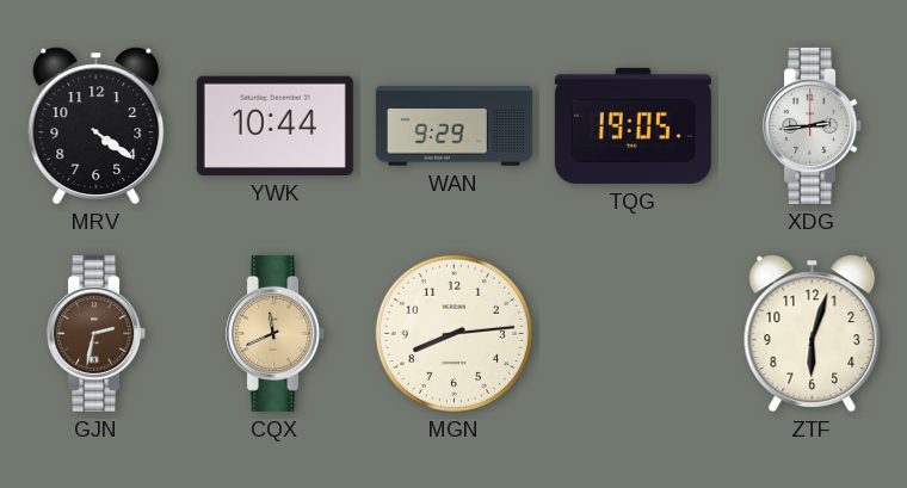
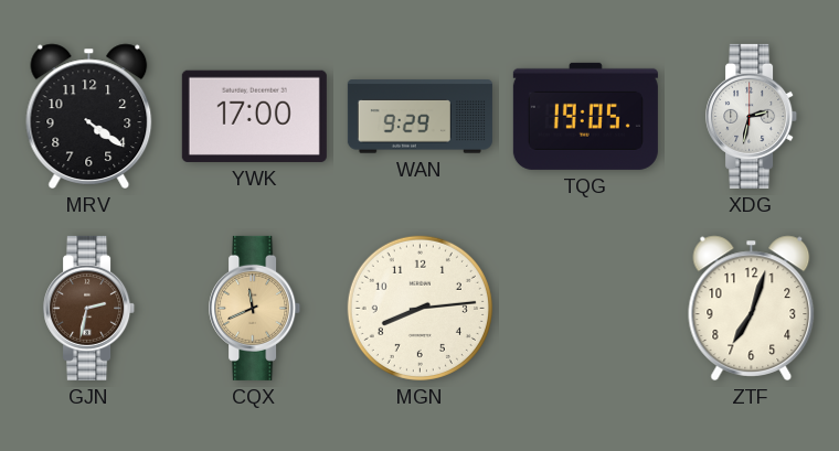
YWK: 10:44 -> 17:00
XDG: 2:44 -> 2:32
ZTF: 6:03 -> 7:03
